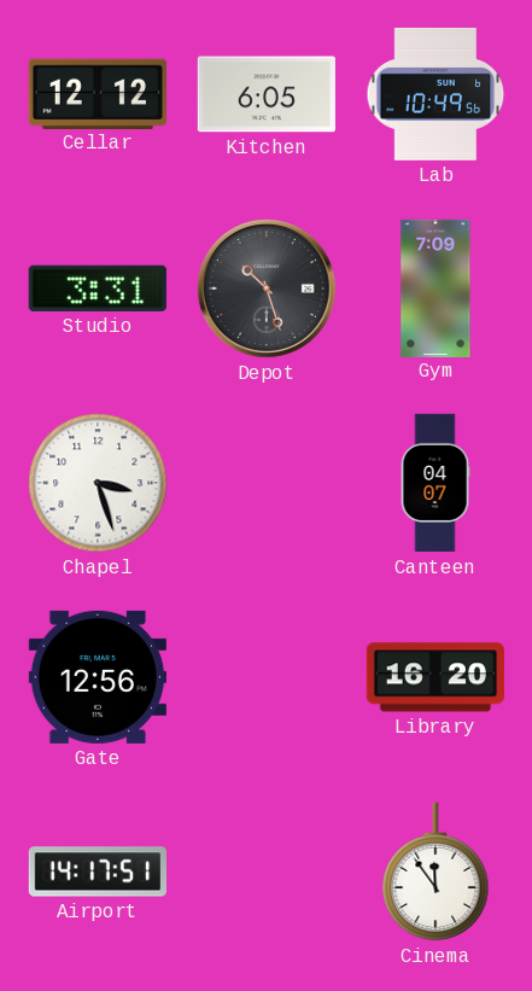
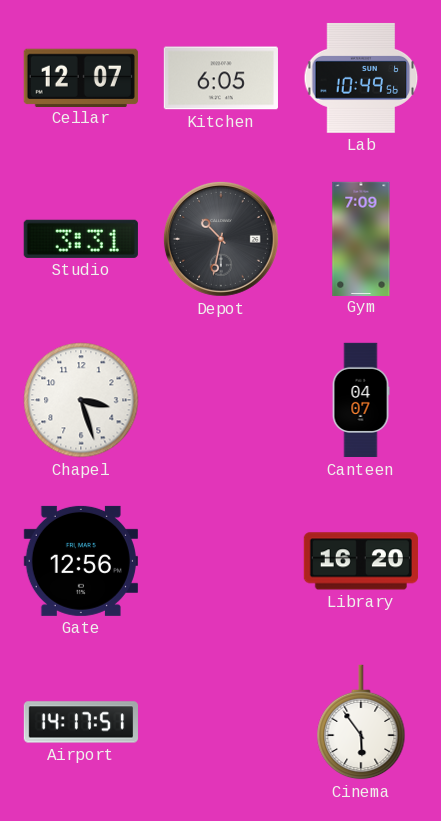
Cellar: 12:12 -> 12:07
Depot: 10:27 -> 10:32
Cinema: 11:54 -> 5:54
